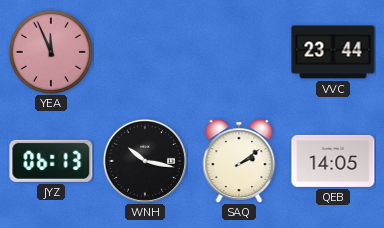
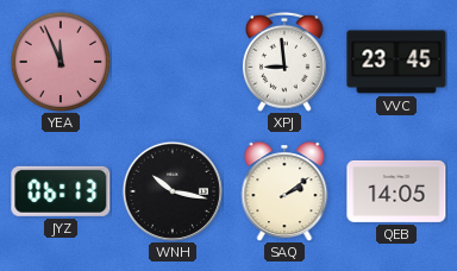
XPJ: none -> 8:59
VVC: 23:44 -> 23:45
